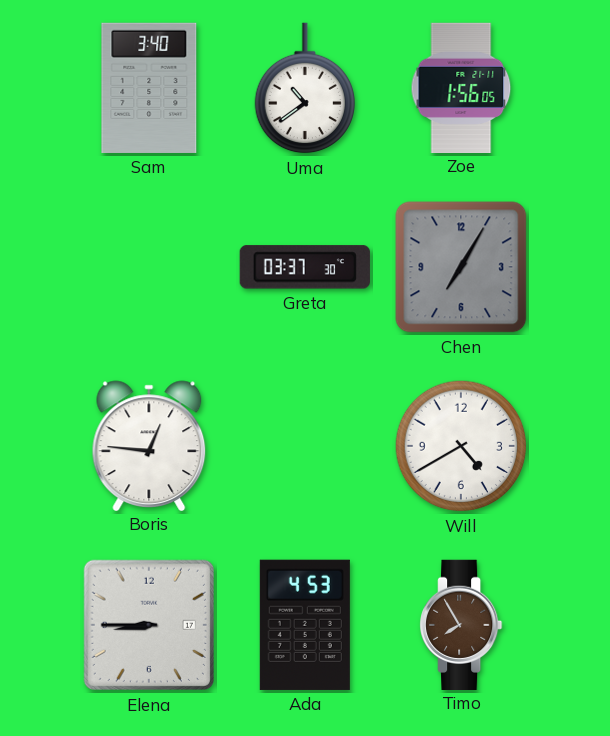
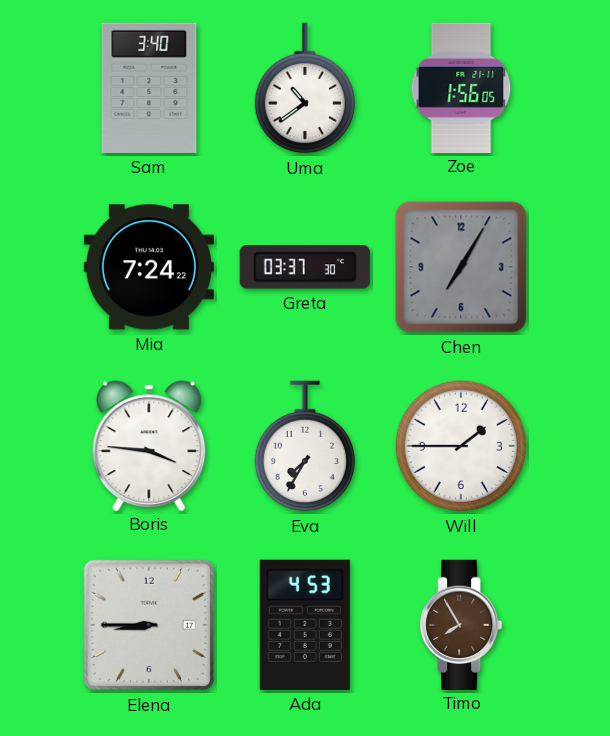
Mia: none -> 7:24
Boris: 12:46 -> 3:46
Eva: none -> 7:35
Will: 4:40 -> 1:45
